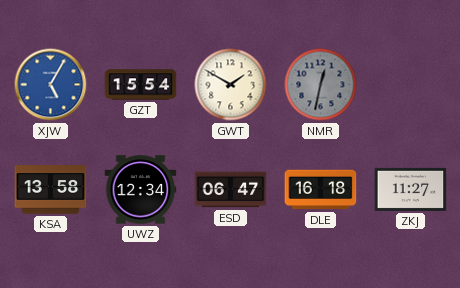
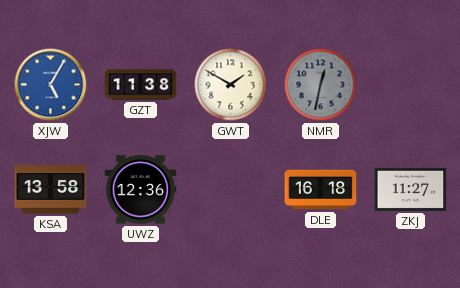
GZT: 15:54 -> 11:38
UWZ: 12:34 -> 12:36
ESD: 06:47 -> none
